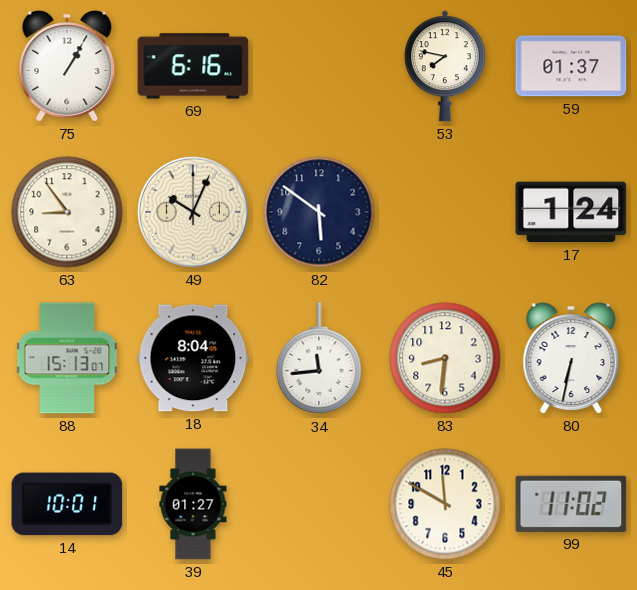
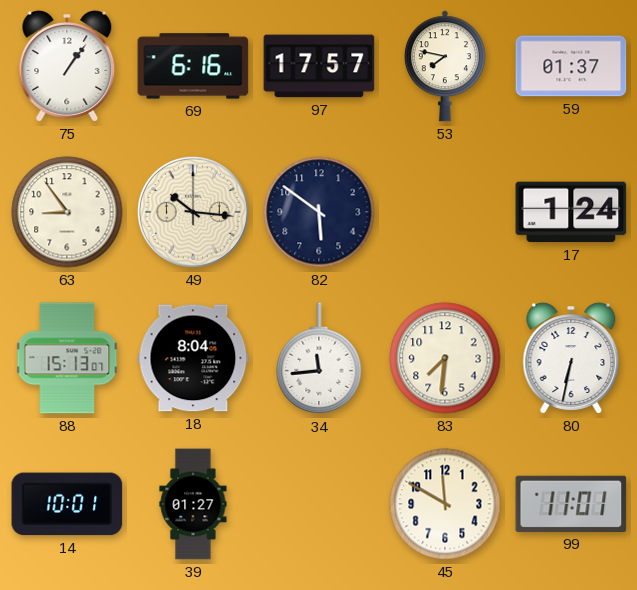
75: 1:05 -> 1:06
97: none -> 17:57
49: 10:04 -> 10:16
83: 8:31 -> 7:31
99: 11:02 -> 11:01
